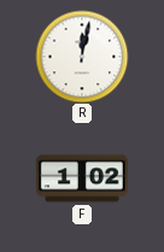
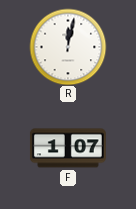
F: 1:02 -> 1:07
